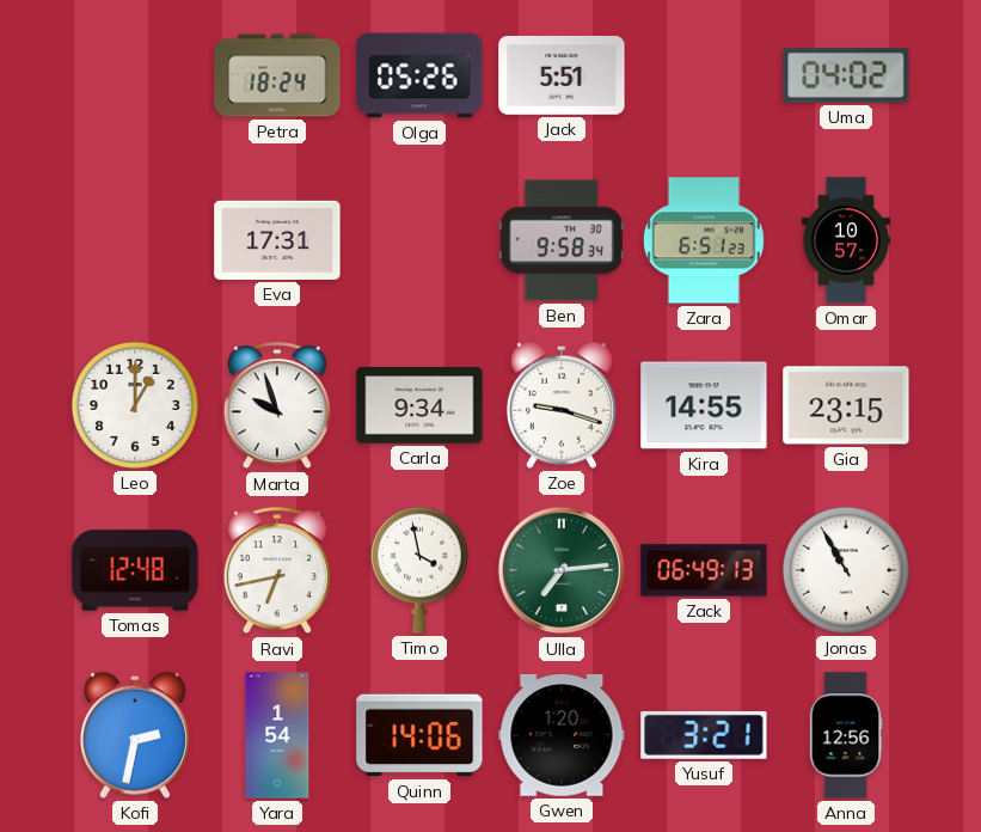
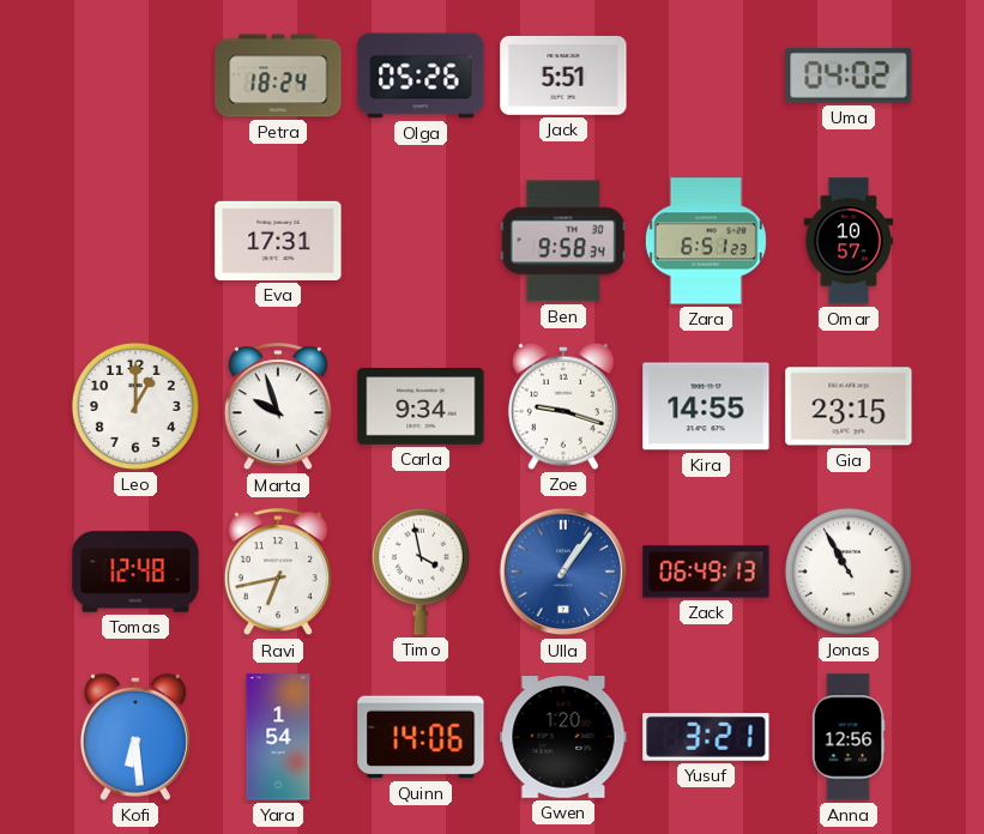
Ulla: 7:14 -> 1:06
Ulla dial: green -> blue
Kofi: 2:32 -> 6:29
